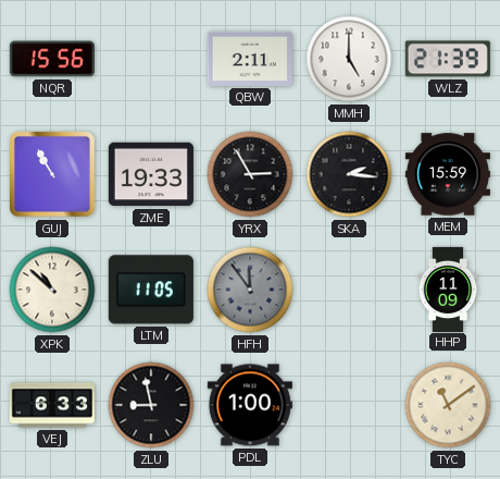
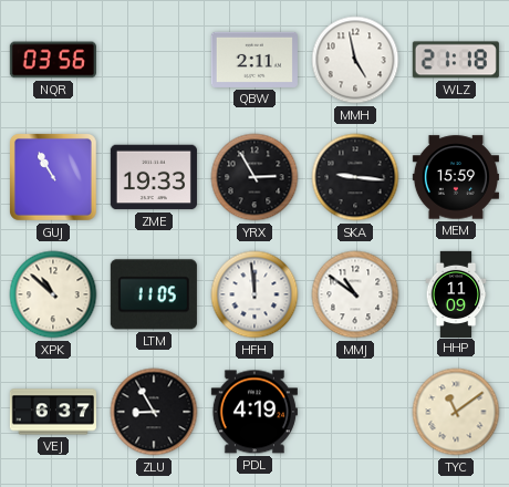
NQR: 15:56 -> 03:56
MMH: 5:00 -> 4:58
WLZ: 21:39 -> 21:18
SKA: 2:16 -> 9:16
HFH: 11:54 -> 11:59
HFH dial: grey -> white
MMJ: none -> 10:51
VEJ: 6:33 -> 6:37
ZLU: 8:58 -> 8:55
PDL: 1:00 -> 4:19
